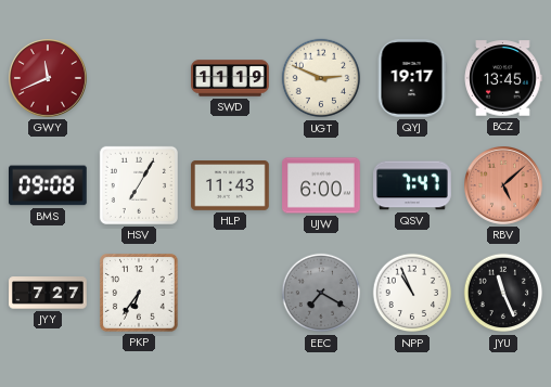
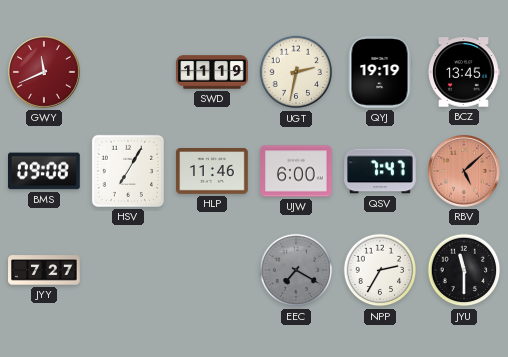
UGT: 2:49 -> 2:32
QYJ: 19:17 -> 19:19
HLP: 11:43 -> 11:46
PKP: 6:36 -> none
NPP: 10:56 -> 2:35
JYU: 11:26 -> 11:30
